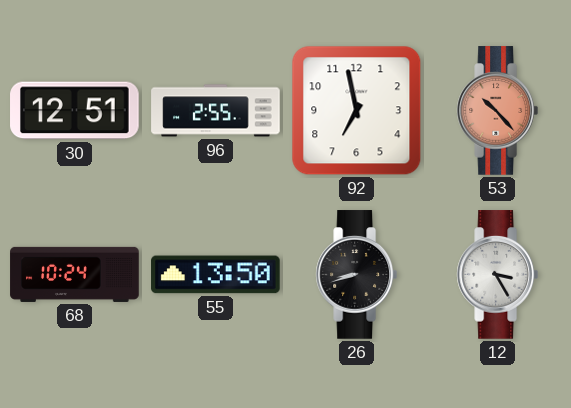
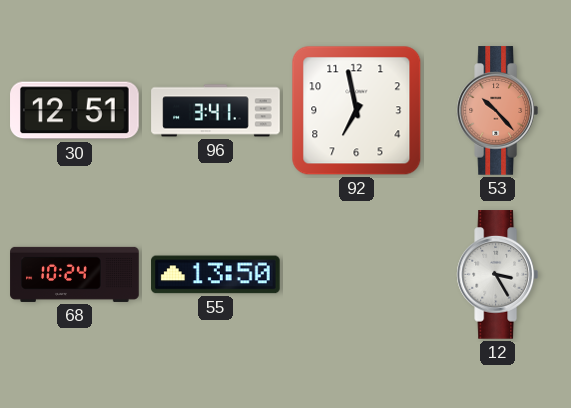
96: 2:55 -> 3:41
26: 8:42 -> none
